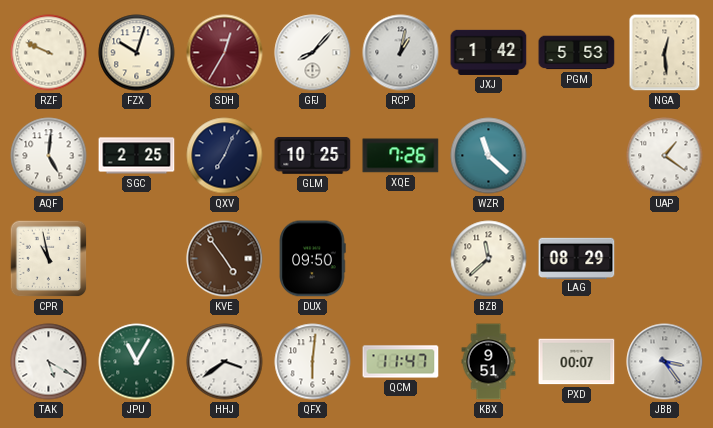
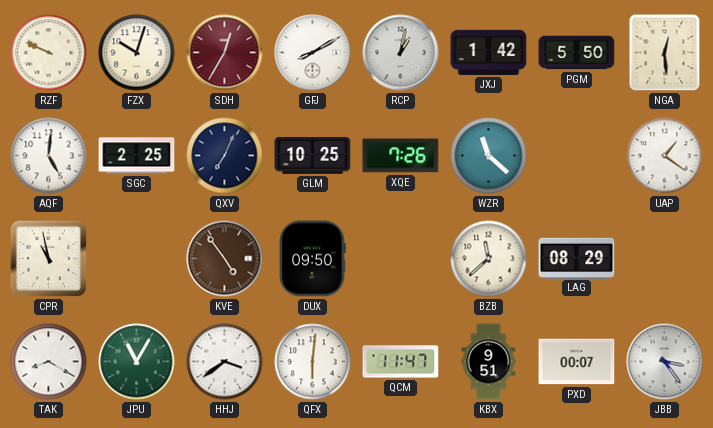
GFJ: 8:07 -> 8:10
PGM: 5:53 -> 5:50
TAK: 5:20 -> 8:20
